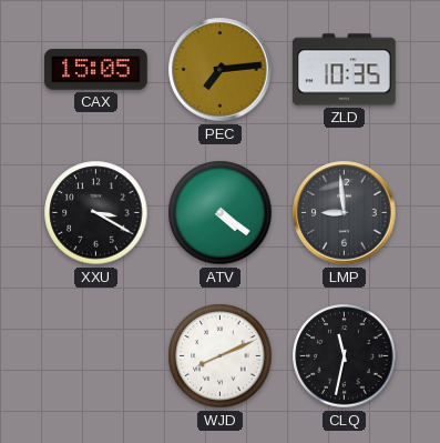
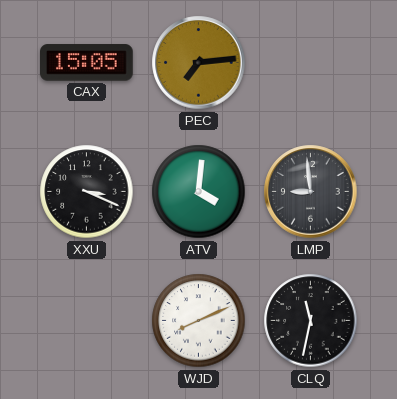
ZLD: 10:35 -> none
XXU: 3:20 -> 3:19
ATV: 4:21 -> 4:01
